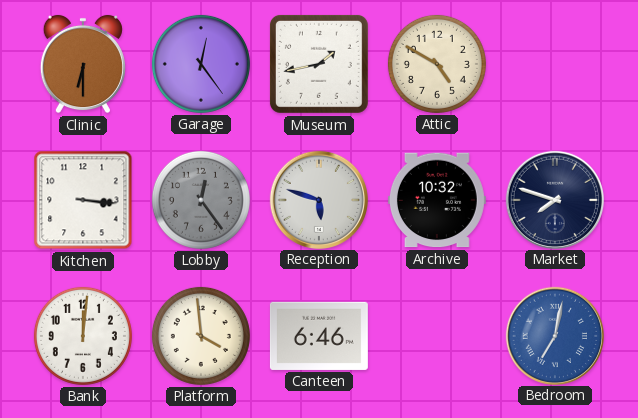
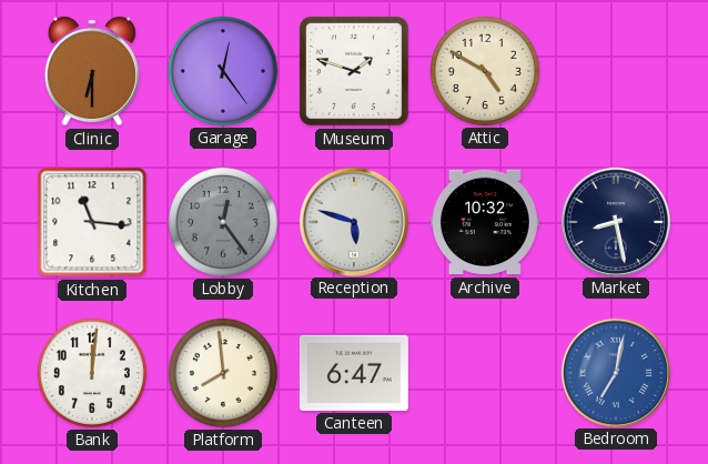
Museum: 1:43 -> 1:48
Kitchen: 3:16 -> 11:16
Market: 7:48 -> 8:28
Platform: 3:59 -> 7:59
Canteen: 6:46 -> 6:47
